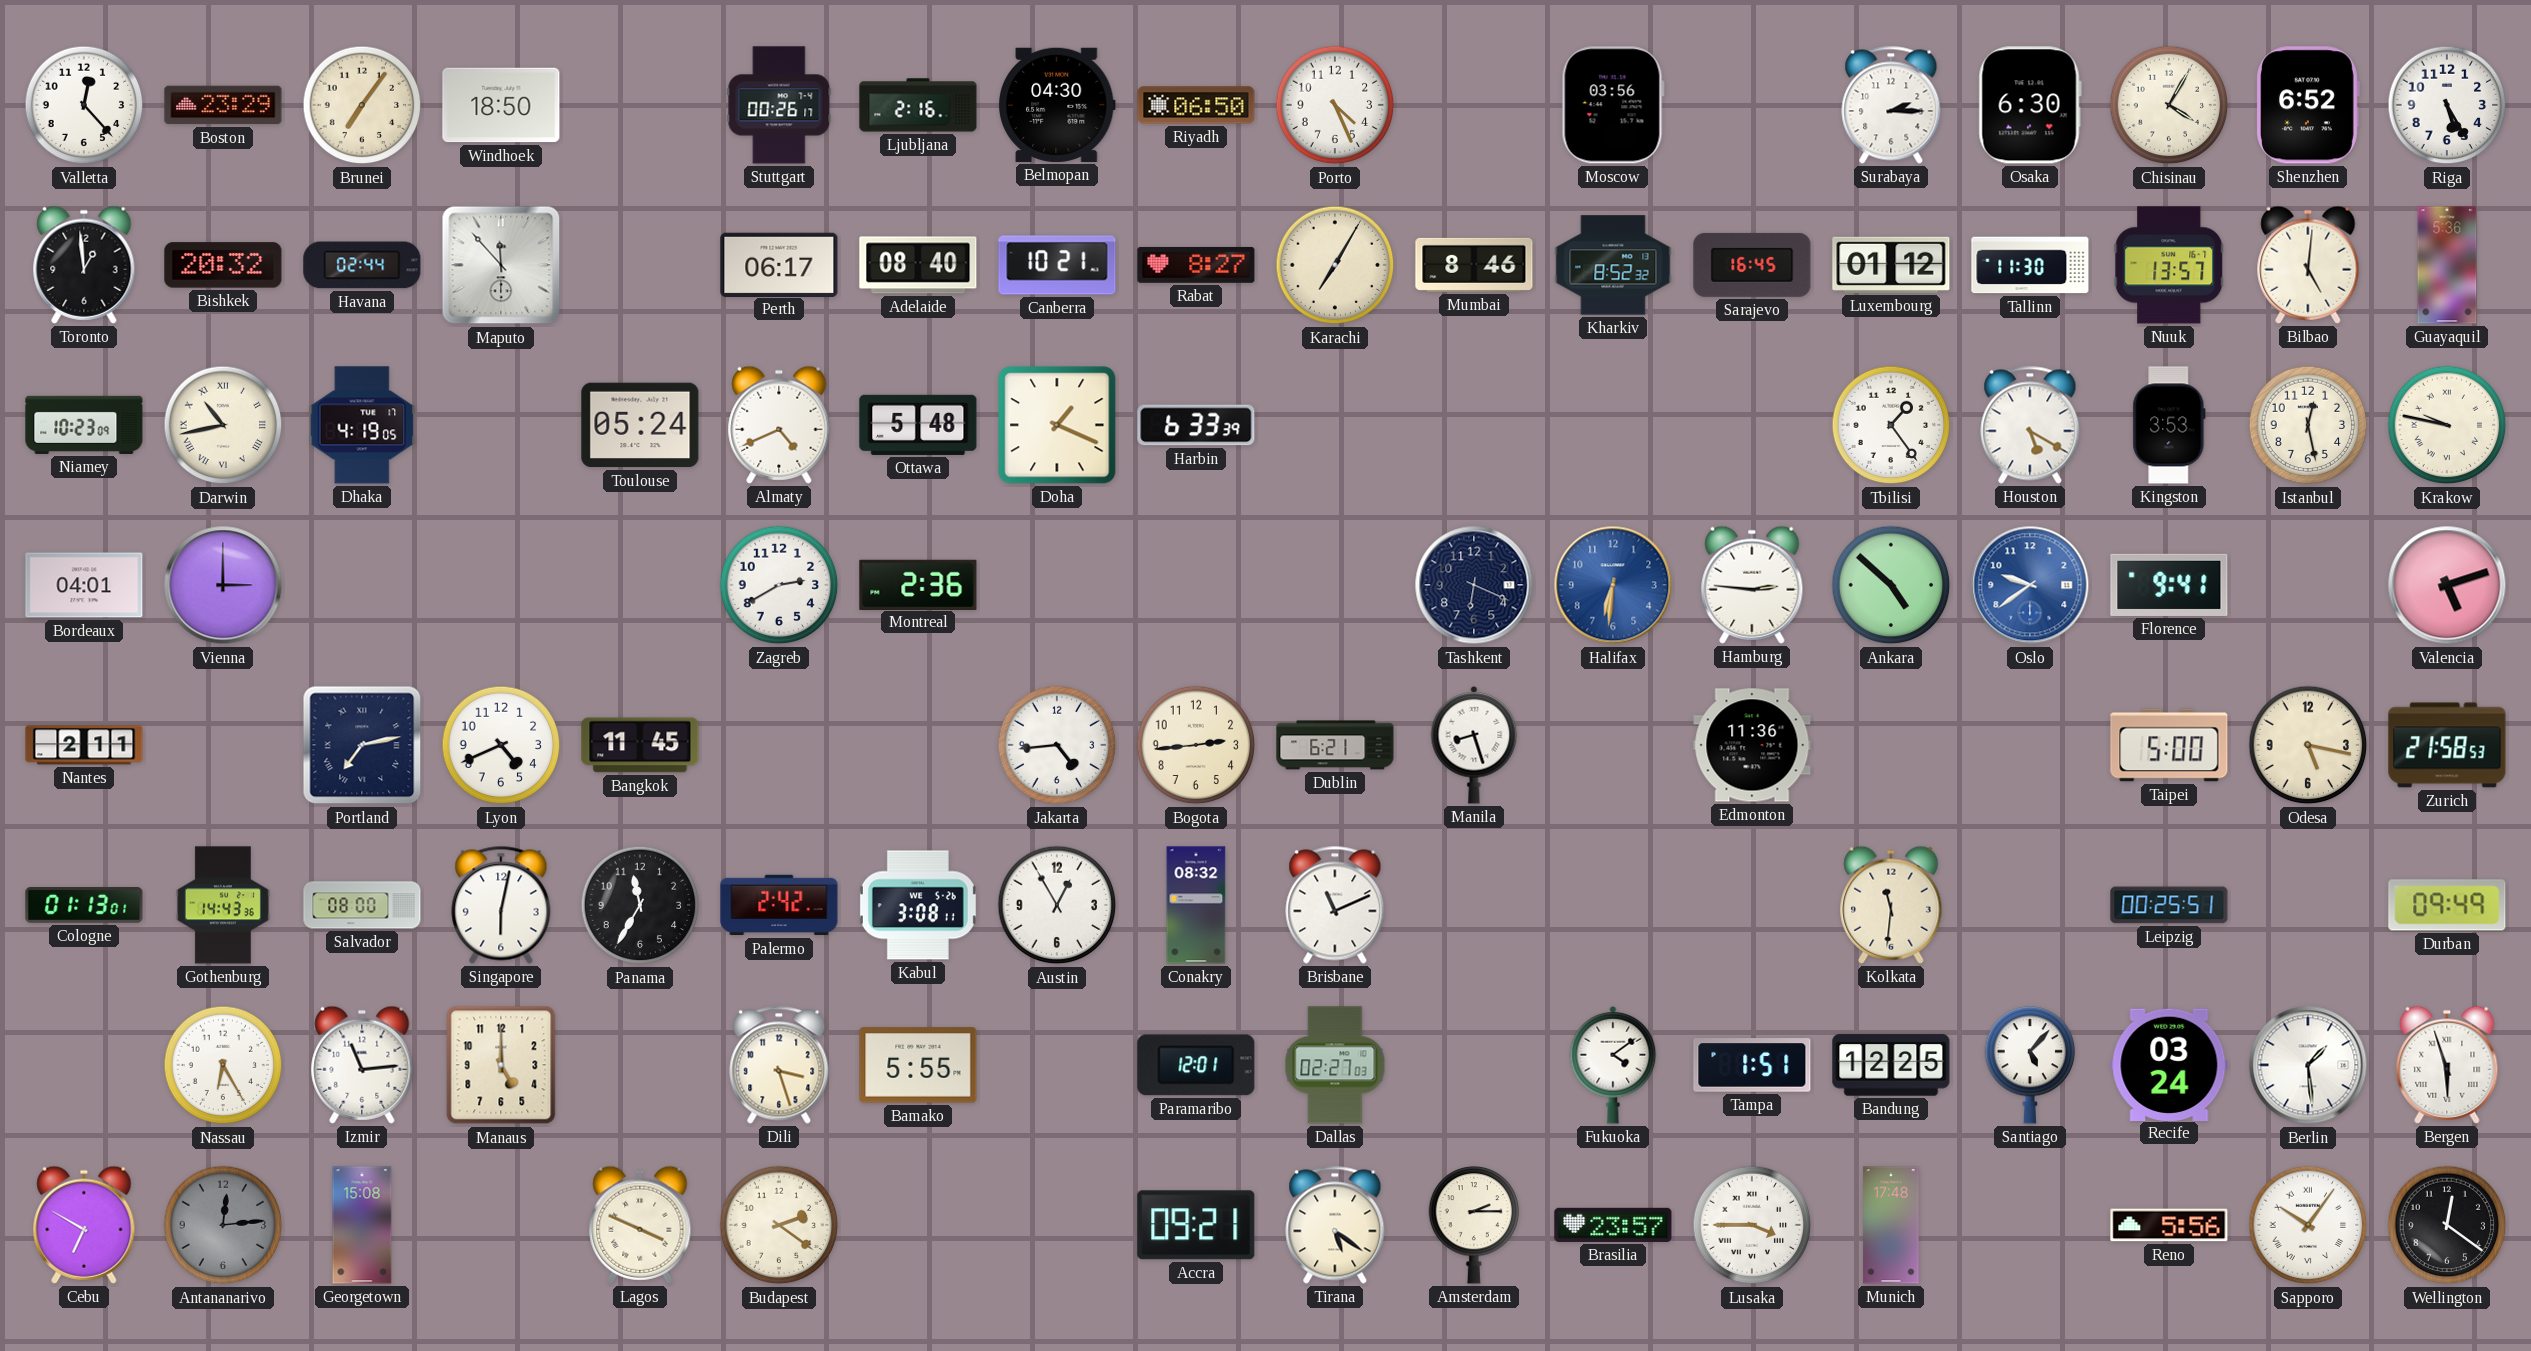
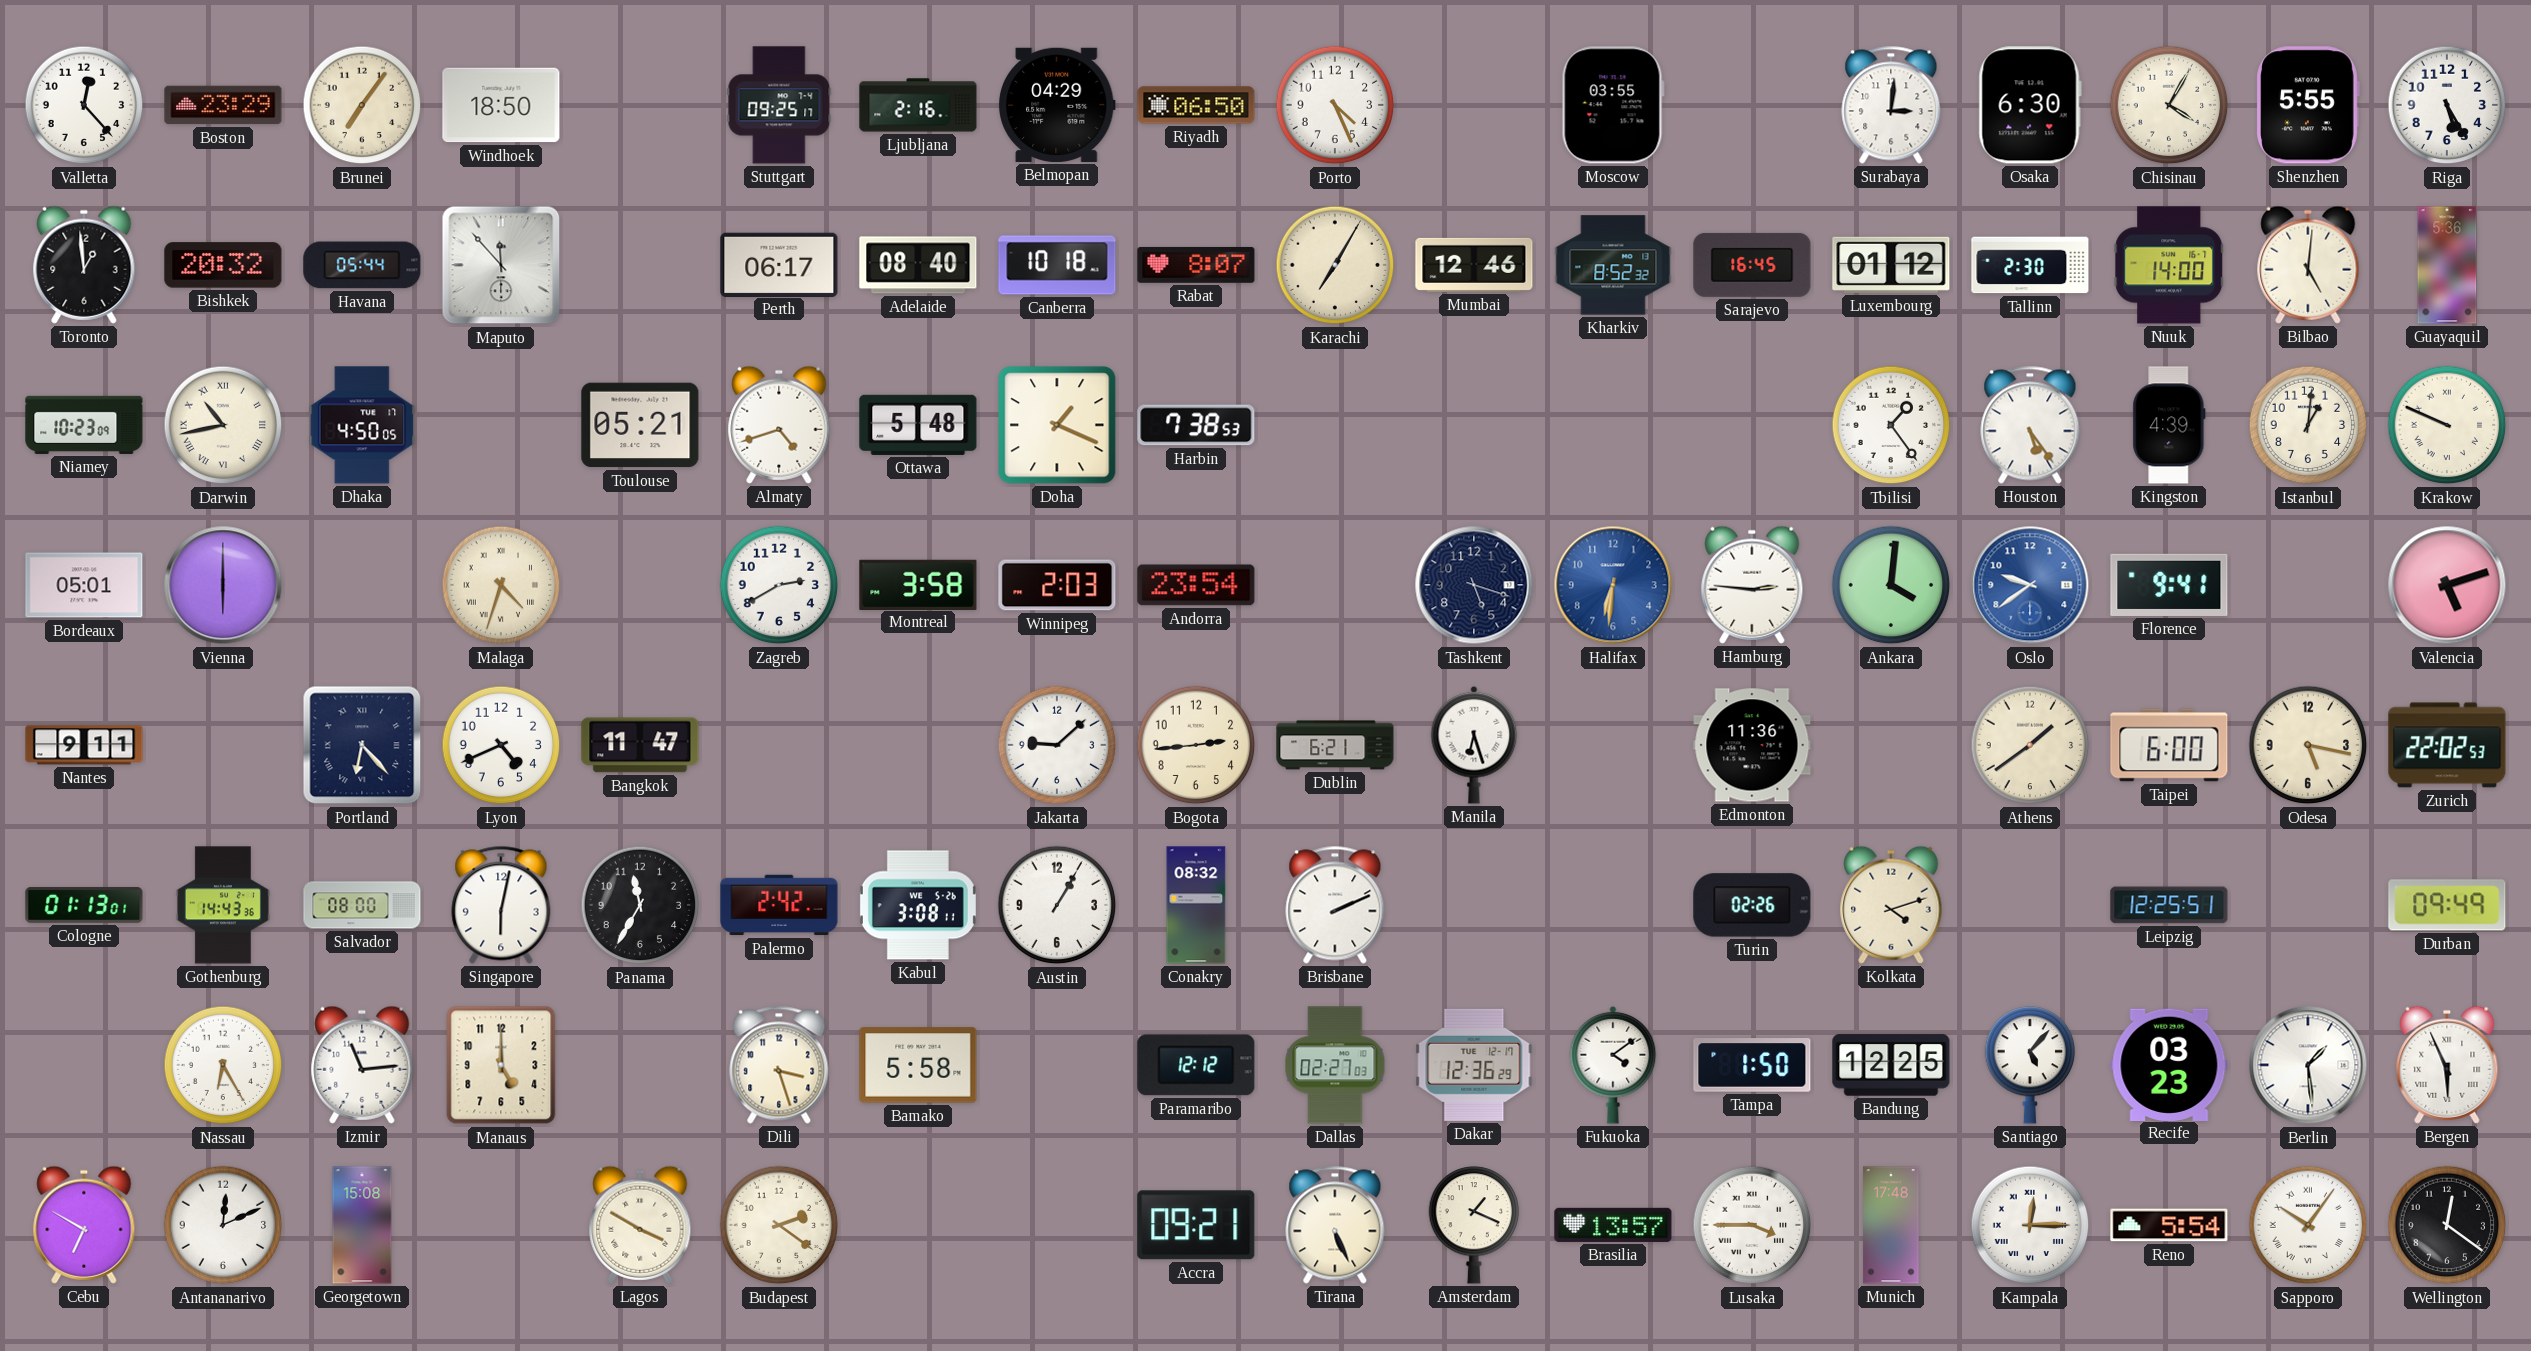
Stuttgart: 00:26 -> 09:25
Belmopan: 04:30 -> 04:29
Moscow: 03:56 -> 03:55
Surabaya: 2:15 -> 3:01
Shenzhen: 6:52 -> 5:55
Havana: 02:44 -> 05:44
Canberra: 10:21 -> 10:18
Rabat: 8:27 -> 8:07
Mumbai: 8:46 -> 12:46
Tallinn: 11:30 -> 2:30
Nuuk: 13:57 -> 14:00
Dhaka: 4:19 -> 4:50
Toulouse: 05:24 -> 05:21
Almaty: 4:41 -> 4:42
Harbin: 6:33 -> 7:38
Houston: 5:20 -> 5:24
Kingston: 3:53 -> 4:39
Istanbul: 12:28 -> 1:01
Krakow: 9:47 -> 9:49
Bordeaux: 04:01 -> 05:01
Vienna: 3:00 -> 6:00
Malaga: none -> 4:33
Montreal: 2:36 -> 3:58
Winnipeg: none -> 2:03
Andorra: none -> 23:54
Tashkent: 6:19 -> 5:18
Ankara: 4:52 -> 4:01
Nantes: 2:11 -> 9:11
Portland: 7:13 -> 6:23
Bangkok: 11:45 -> 11:47
Jakarta: 4:44 -> 9:08
Manila: 8:27 -> 6:27
Athens: none -> 1:39
Taipei: 5:00 -> 6:00
Zurich: 21:58 -> 22:02
Austin: 12:55 -> 1:05
Brisbane: 11:11 -> 2:11
Turin: none -> 02:26
Kolkata: 11:31 -> 4:12
Leipzig: 00:25 -> 12:25
Bamako: 5:55 -> 5:58
Paramaribo: 12:01 -> 12:12
Dakar: none -> 12:36
Tampa: 1:51 -> 1:50
Recife: 03:24 -> 03:23
Bergen: 5:57 -> 5:56
Antananarivo: 12:14 -> 12:11
Antananarivo dial: grey -> white
Lagos: 3:49 -> 3:50
Tirana: 5:21 -> 5:26
Amsterdam: 2:15 -> 1:19
Brasilia: 23:57 -> 13:57
Kampala: none -> 12:15
Reno: 5:56 -> 5:54
